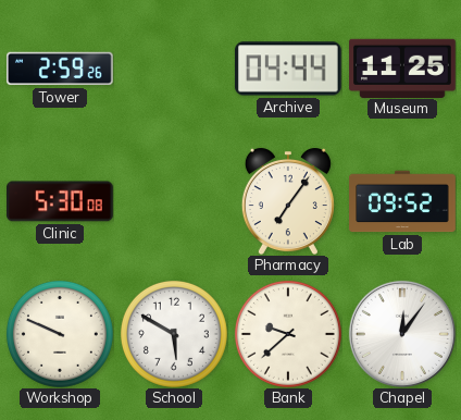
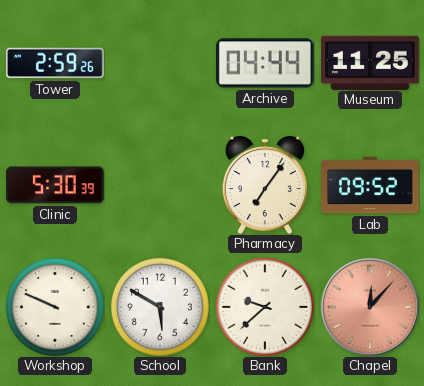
Clinic: 5:30:08 -> 5:30:39
Chapel: 12:06 -> 12:07
Chapel dial: white -> salmon
